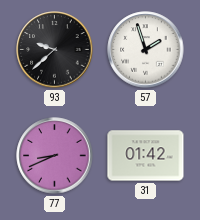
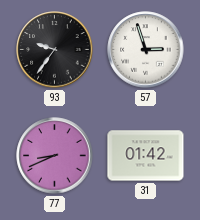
93: 9:38 -> 9:36
57: 1:57 -> 2:57
